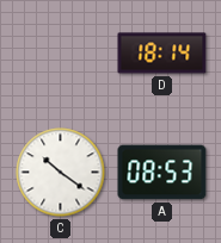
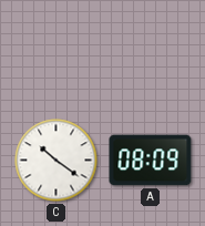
D: 18:14 -> none
A: 08:53 -> 08:09
